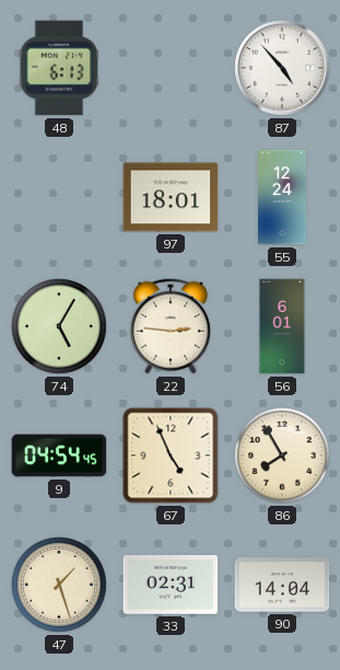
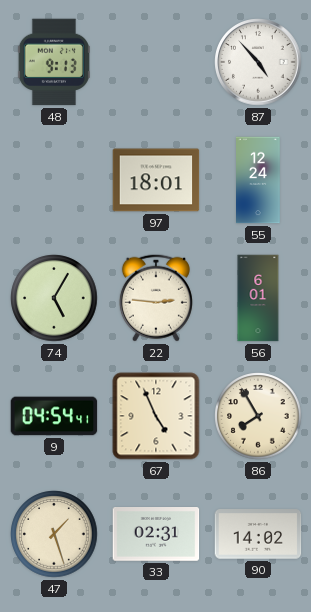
48: 6:13 -> 9:13
9: 04:54:45 -> 04:54:41
90: 14:04 -> 14:02
